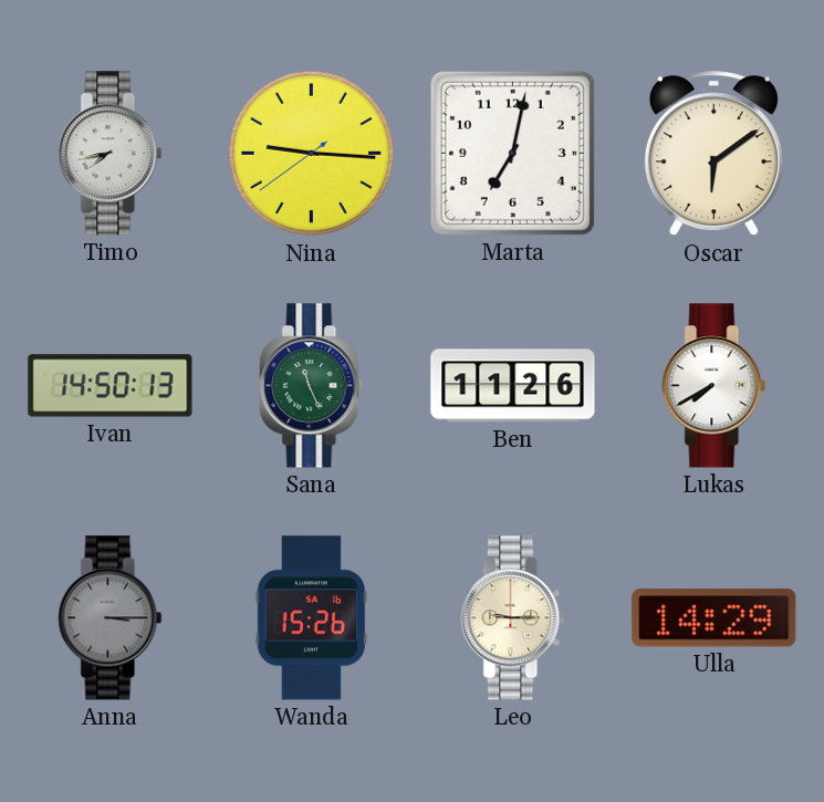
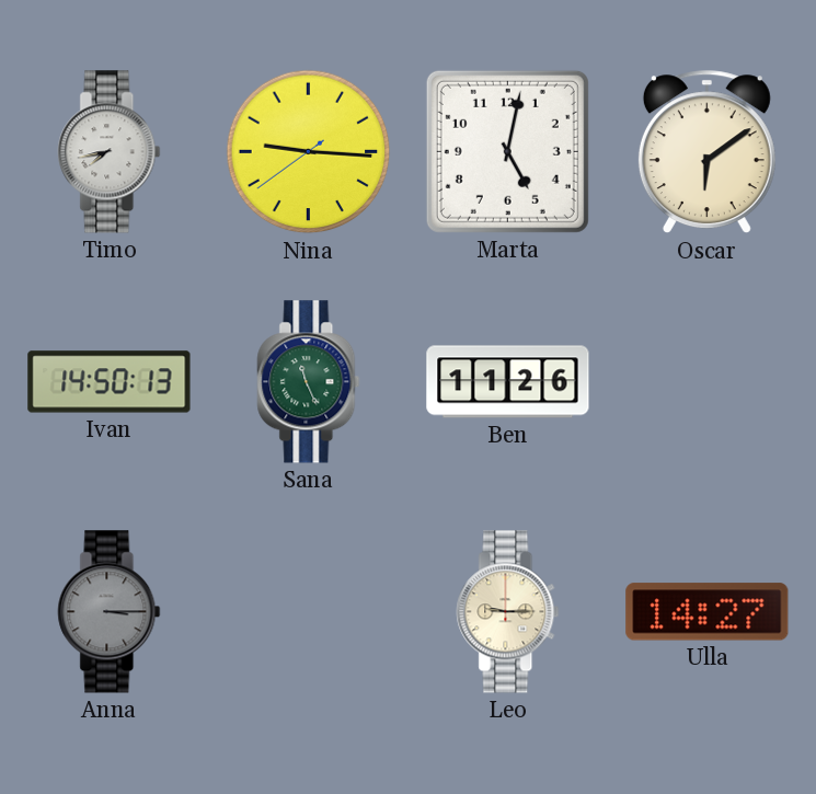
Marta: 7:02 -> 5:02
Lukas: 7:40 -> none
Wanda: 15:26 -> none
Ulla: 14:29 -> 14:27
